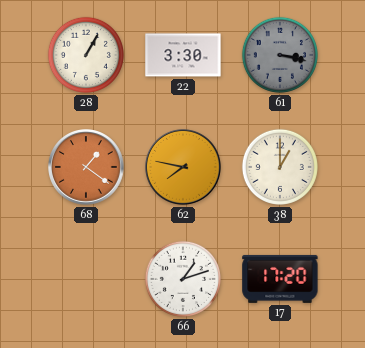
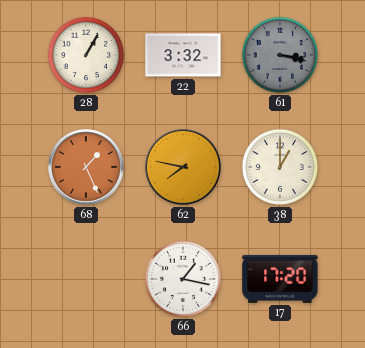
22: 3:30 -> 3:32
68: 1:21 -> 1:26
66: 1:12 -> 1:17
